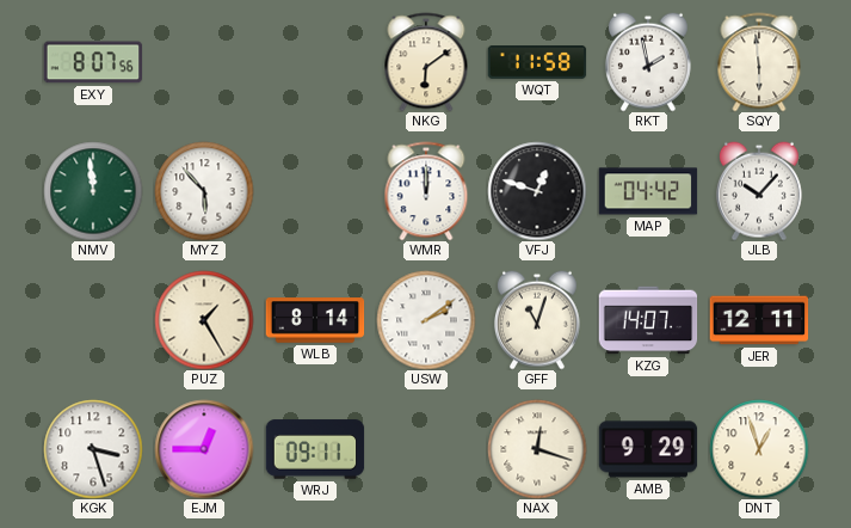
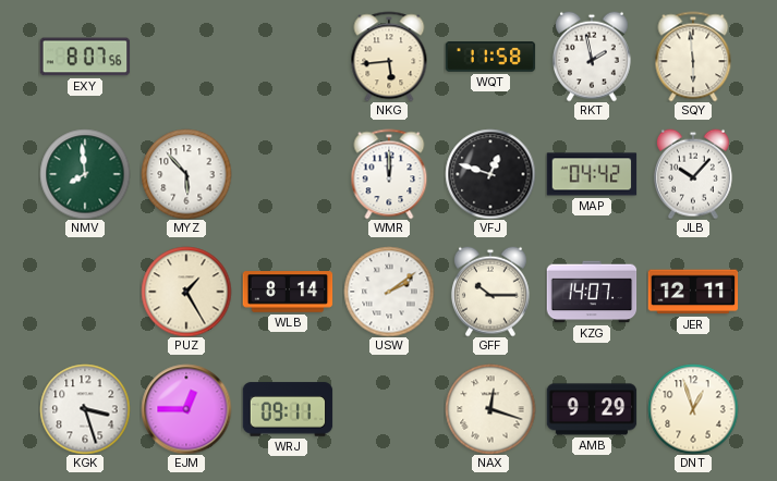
NKG: 6:09 -> 5:44
NMV: 11:59 -> 7:59
GFF: 11:03 -> 10:15
